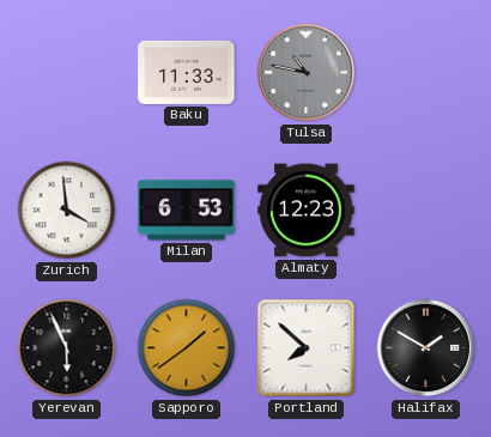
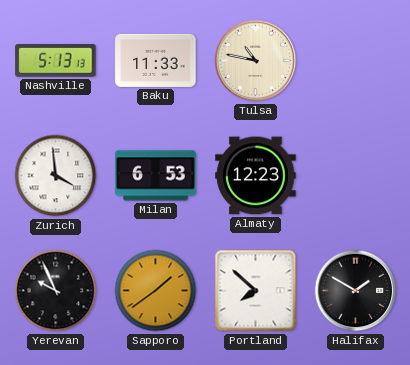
Nashville: none -> 5:13
Tulsa dial: grey -> cream
Yerevan: 5:56 -> 9:56
